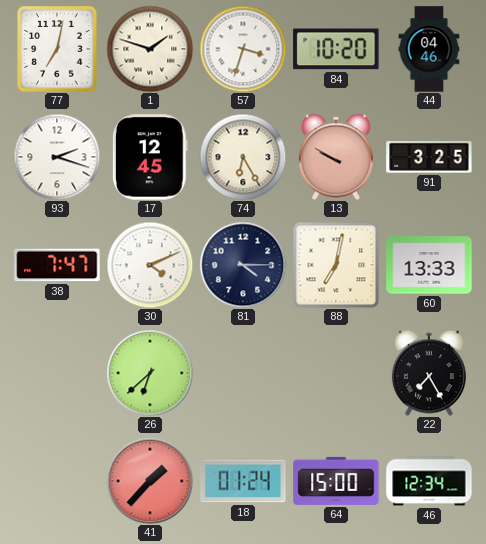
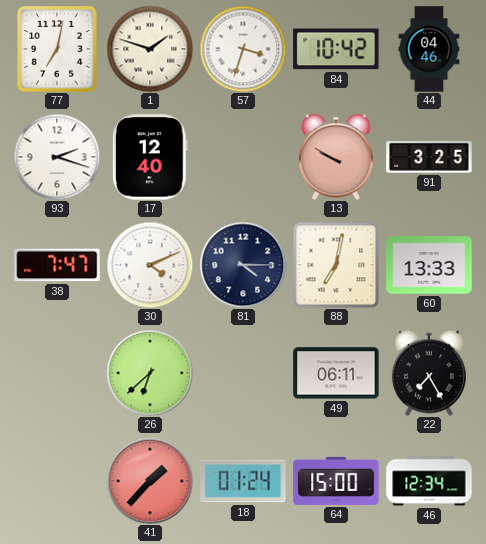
84: 10:20 -> 10:42
17: 12:45 -> 12:40
74: 6:25 -> none
49: none -> 06:11
